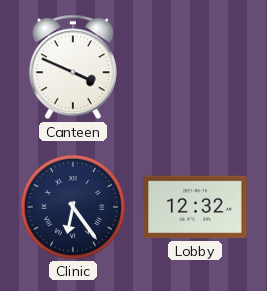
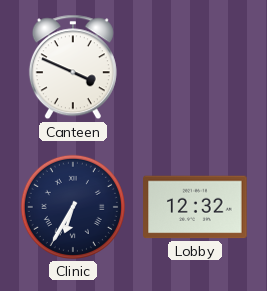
Clinic: 6:24 -> 6:35
